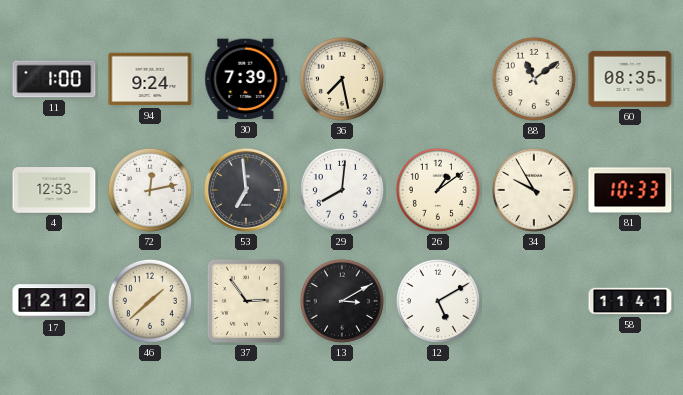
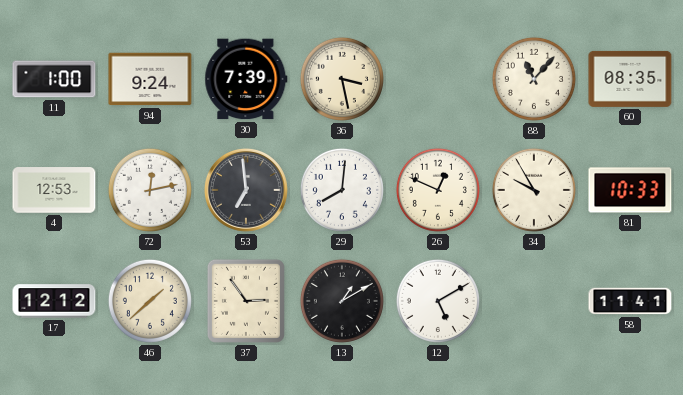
36: 7:28 -> 3:28
88: 11:09 -> 11:07
26: 1:09 -> 12:49
13: 3:10 -> 1:10
